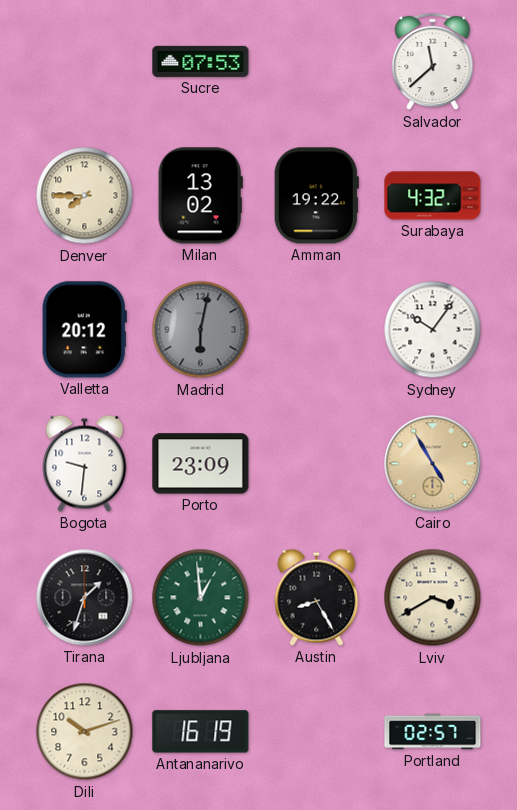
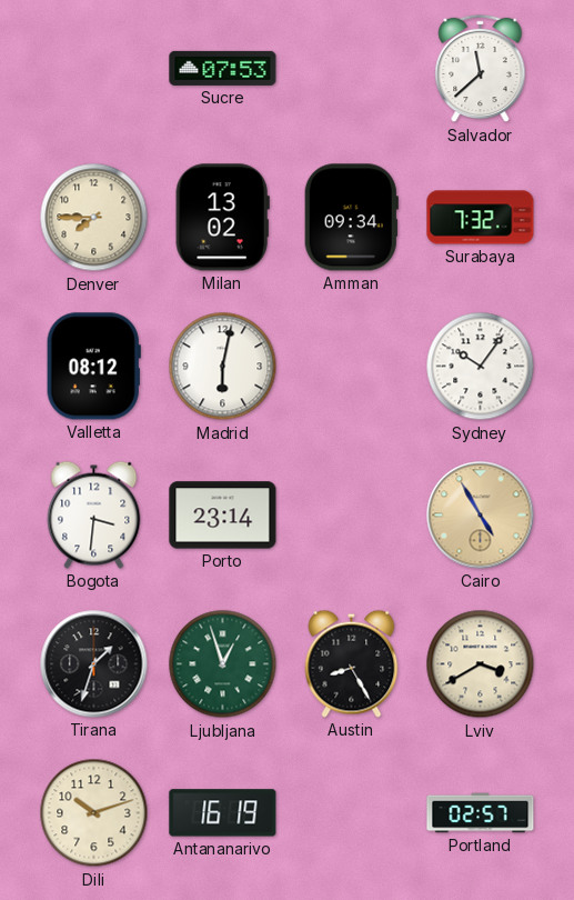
Amman: 19:22 -> 09:34
Surabaya: 4:32 -> 7:32
Valletta: 20:12 -> 08:12
Madrid dial: grey -> white
Bogota: 9:31 -> 3:31
Porto: 23:09 -> 23:14
Ljubljana: 12:59 -> 12:57
